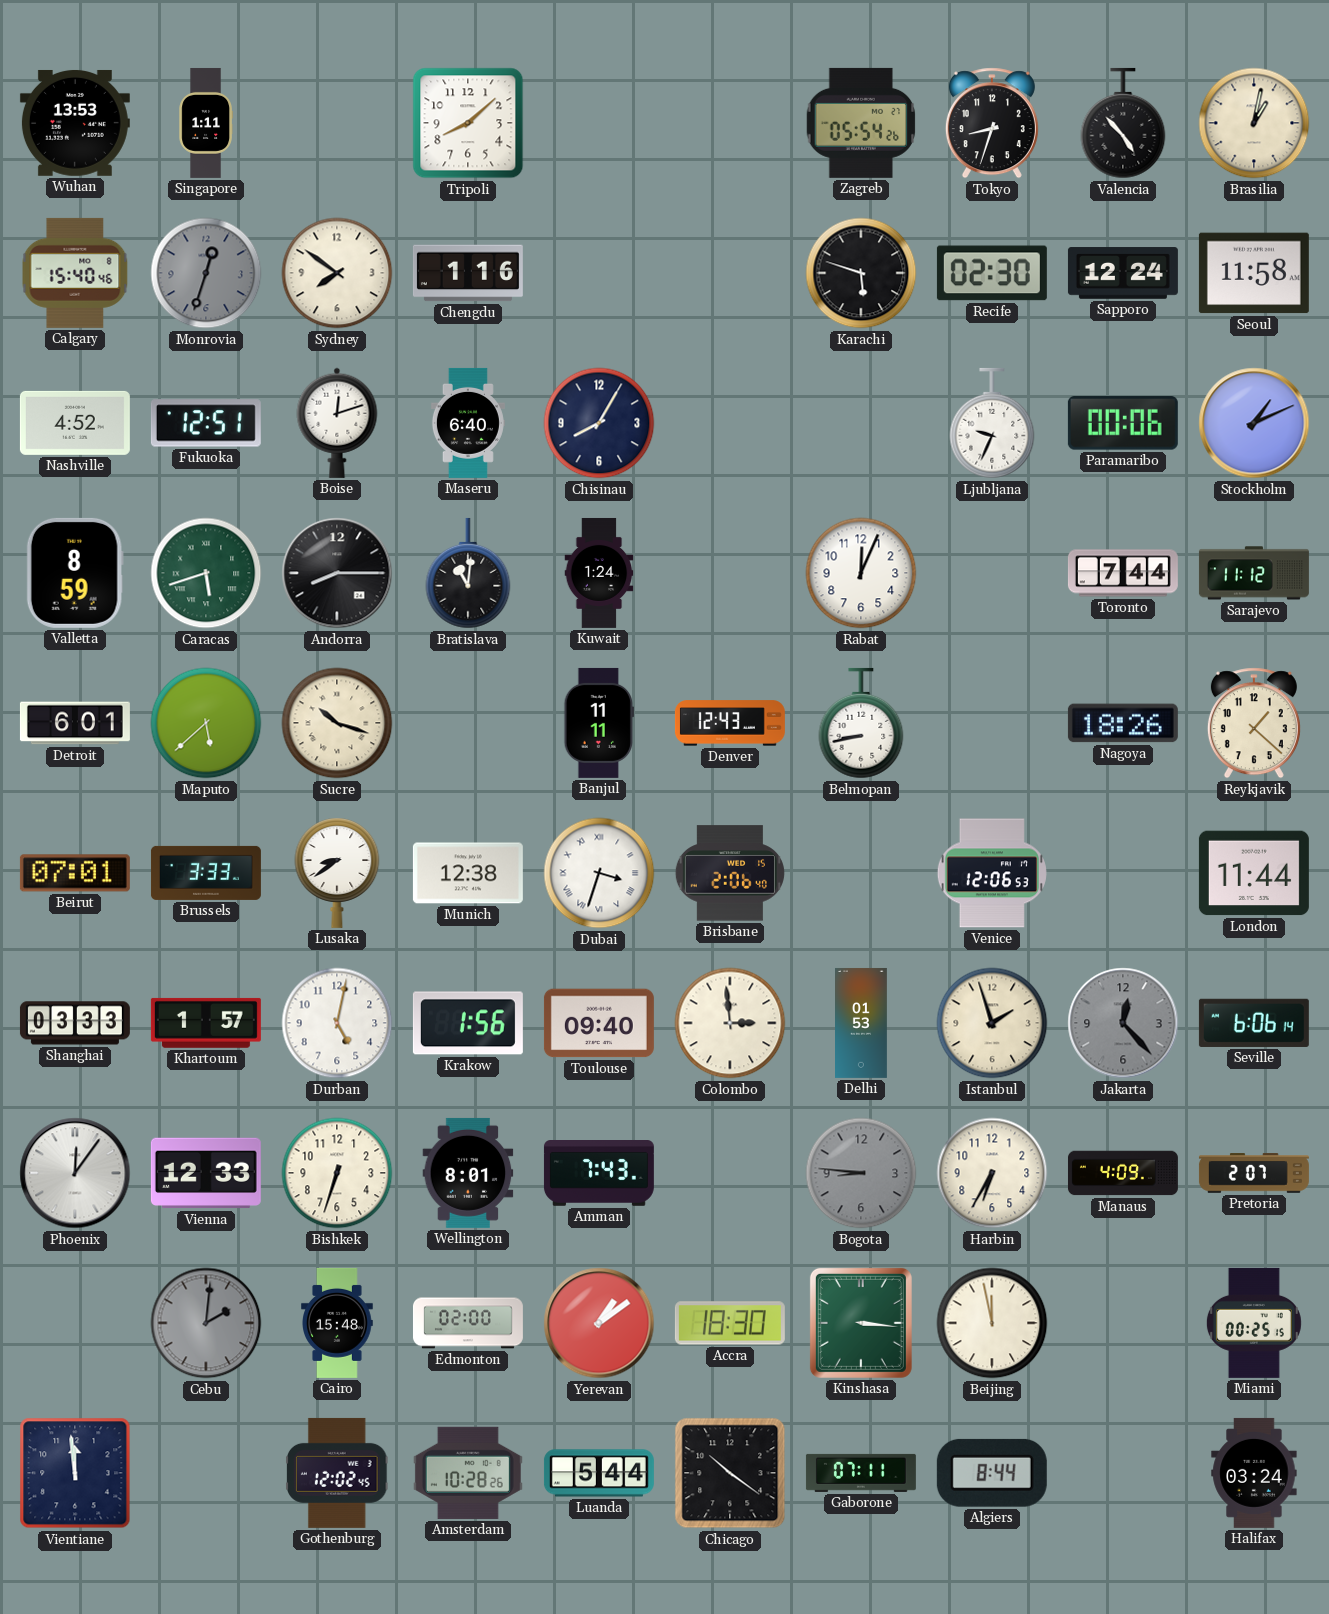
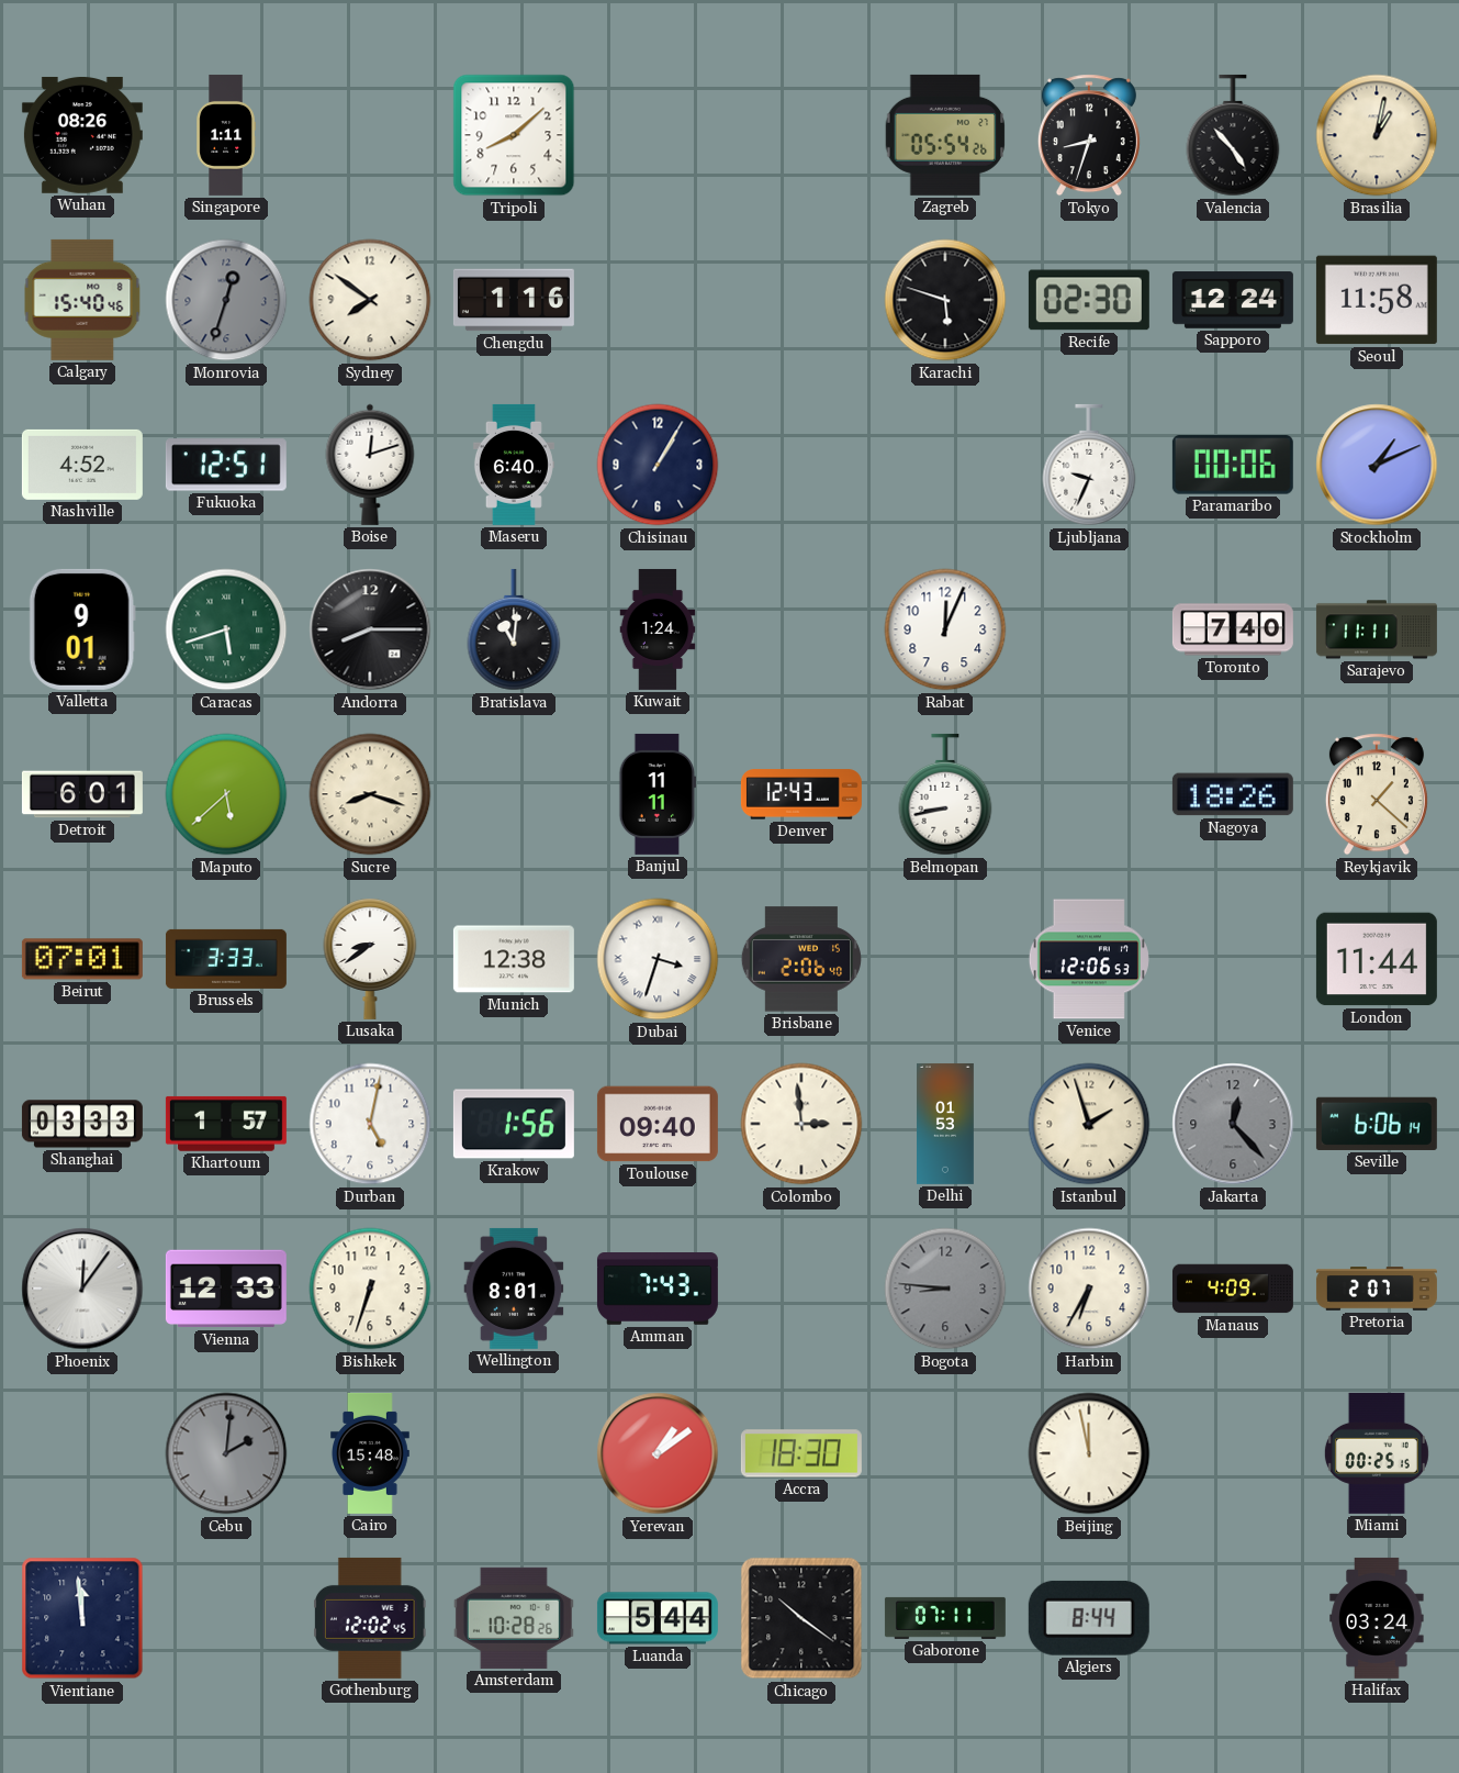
Wuhan: 13:53 -> 08:26
Chisinau: 8:05 -> 1:05
Valletta: 8:59 -> 9:01
Toronto: 7:44 -> 7:40
Sarajevo: 11:12 -> 11:11
Sucre: 10:18 -> 8:18
Edmonton: 02:00 -> none
Kinshasa: 3:16 -> none
